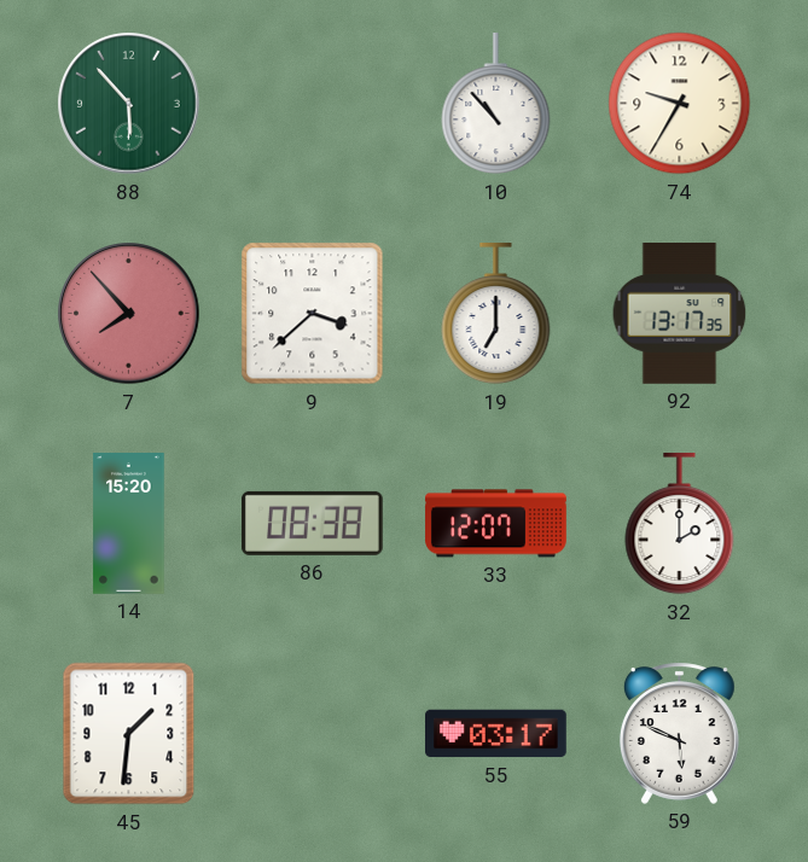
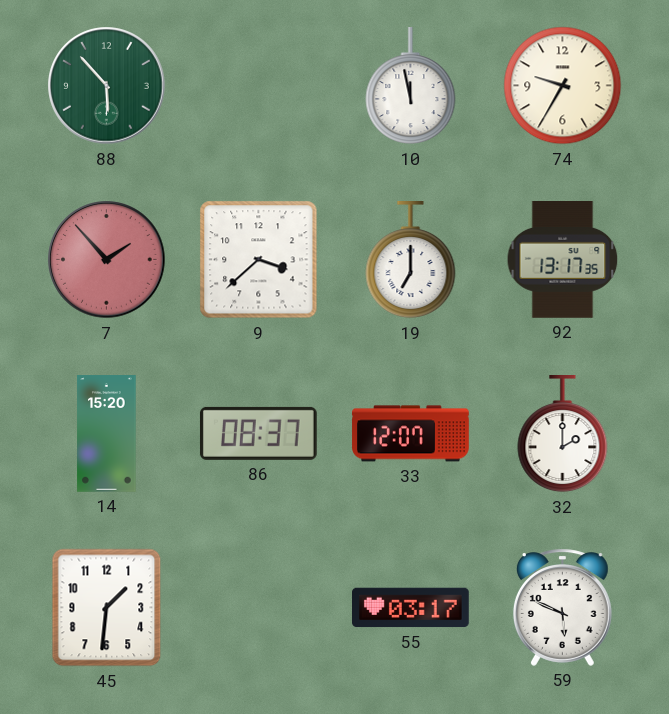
10: 10:53 -> 11:58
7: 7:53 -> 1:53
86: 08:38 -> 08:37
